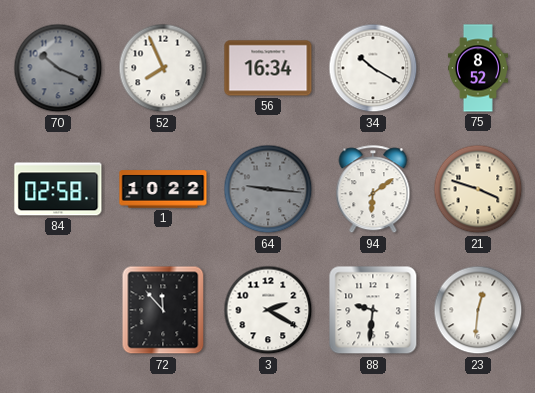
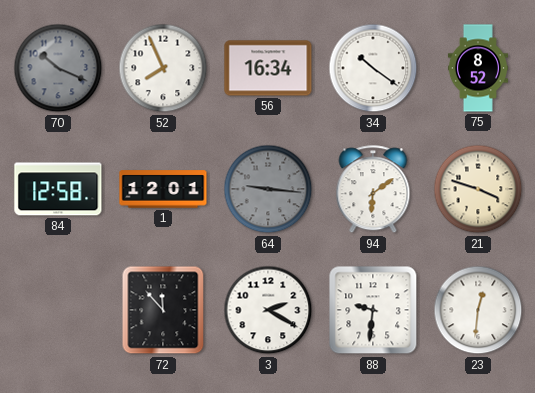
34: 10:20 -> 10:21
84: 02:58 -> 12:58
1: 10:22 -> 12:01
